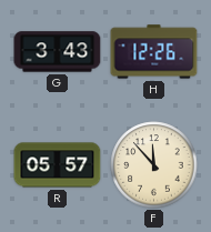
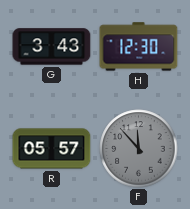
H: 12:26 -> 12:30
F dial: cream -> grey
